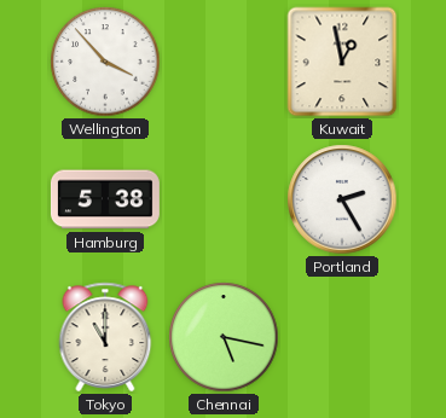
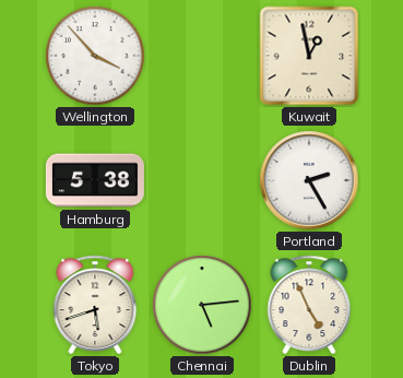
Tokyo: 11:00 -> 5:42
Chennai: 5:17 -> 5:14
Dublin: none -> 4:56
